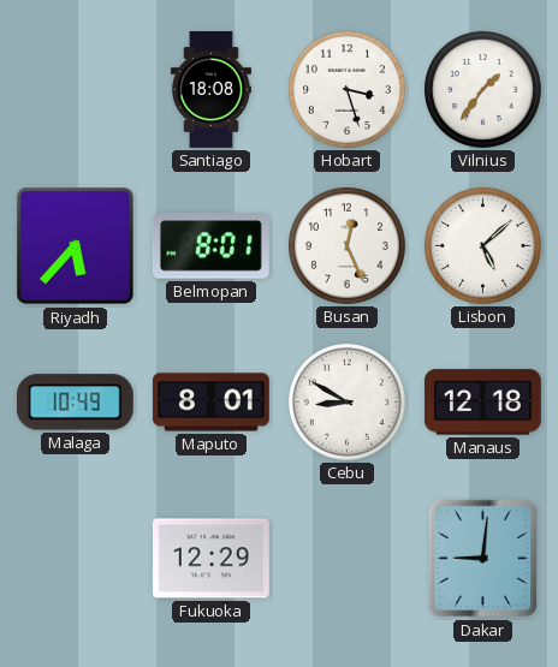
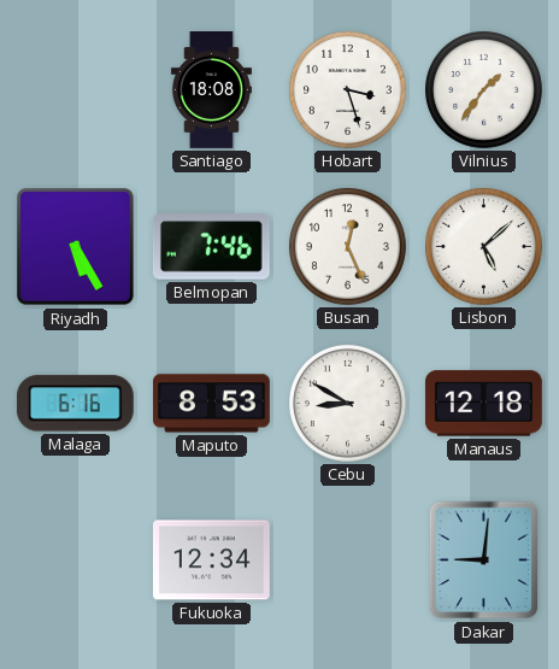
Riyadh: 5:37 -> 5:25
Belmopan: 8:01 -> 7:46
Malaga: 10:49 -> 6:16
Maputo: 8:01 -> 8:53
Fukuoka: 12:29 -> 12:34
